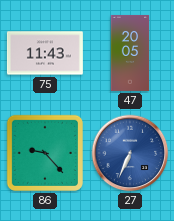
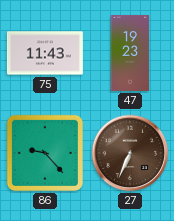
47: 20:05 -> 19:23
27 dial: blue -> brown
